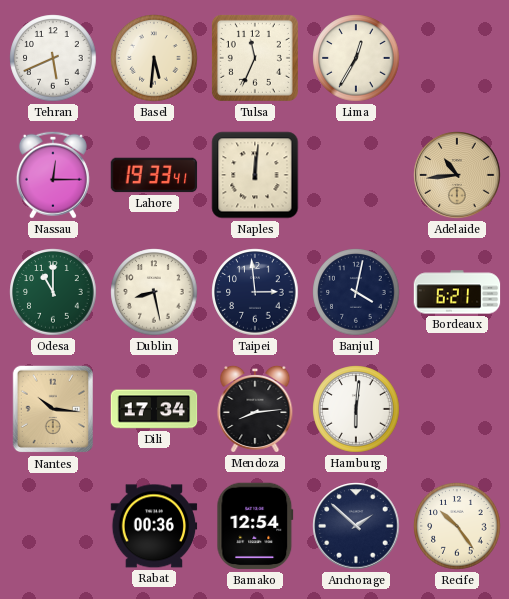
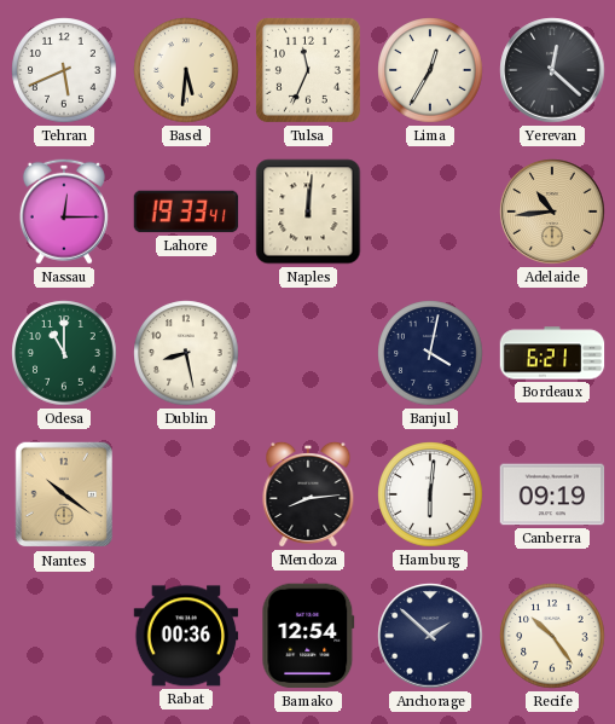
Yerevan: none -> 12:22
Taipei: 2:59 -> none
Nantes: 10:16 -> 10:21
Dili: 17:34 -> none
Canberra: none -> 09:19
